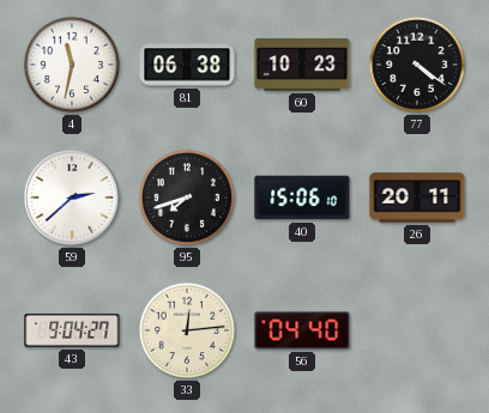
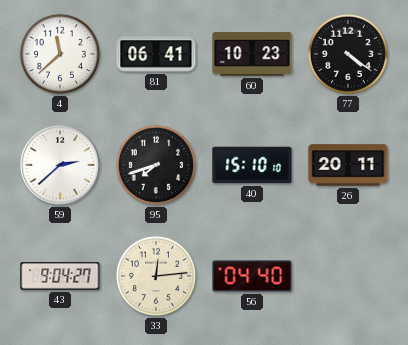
4: 11:32 -> 11:38
81: 06:38 -> 06:41
40: 15:06 -> 15:10
